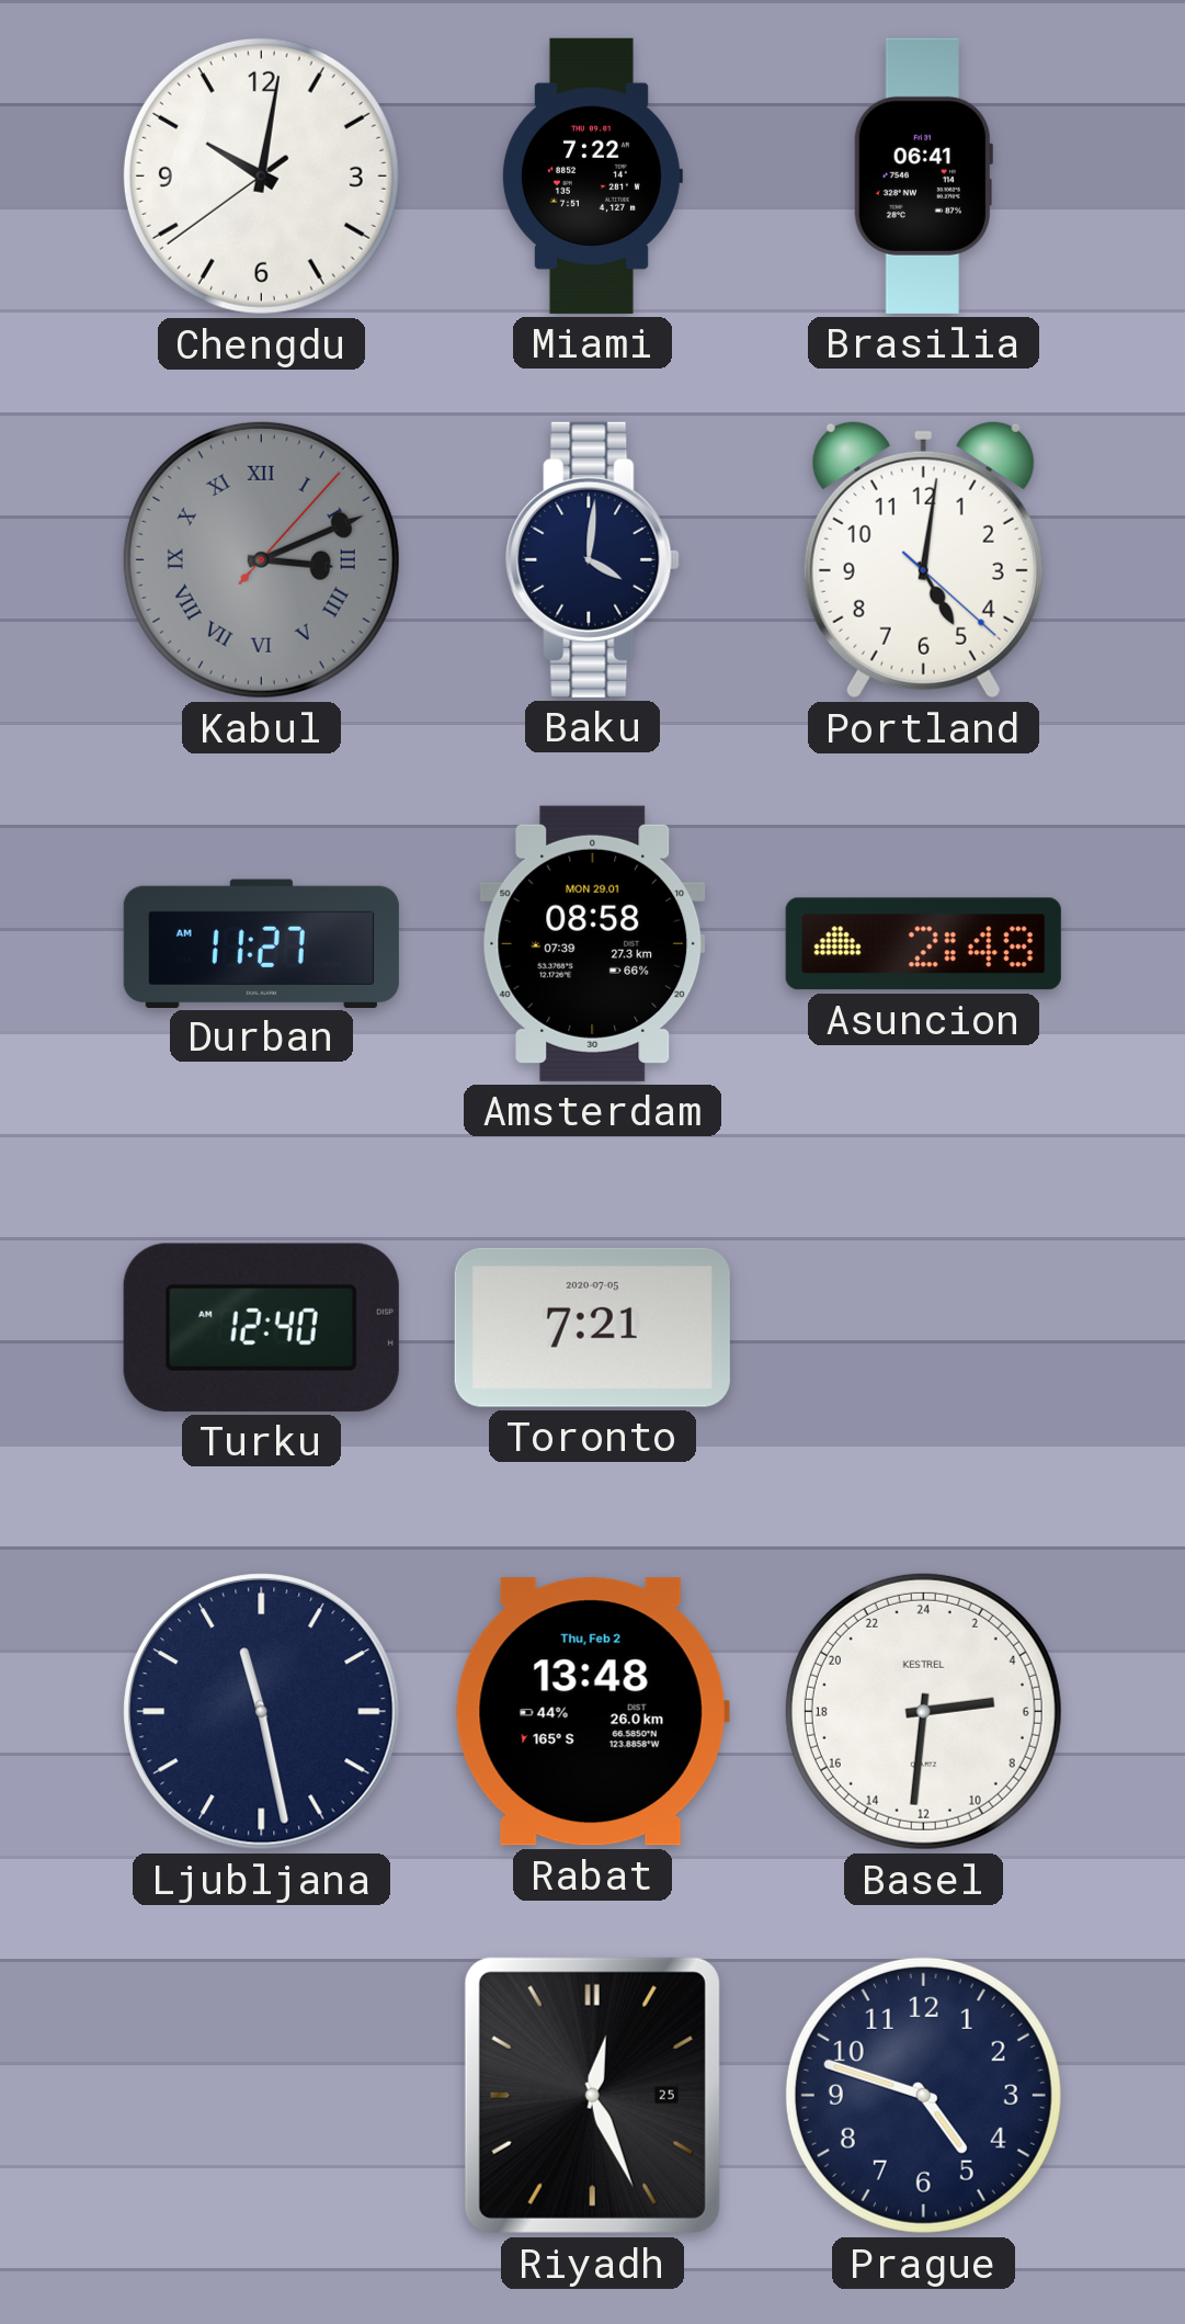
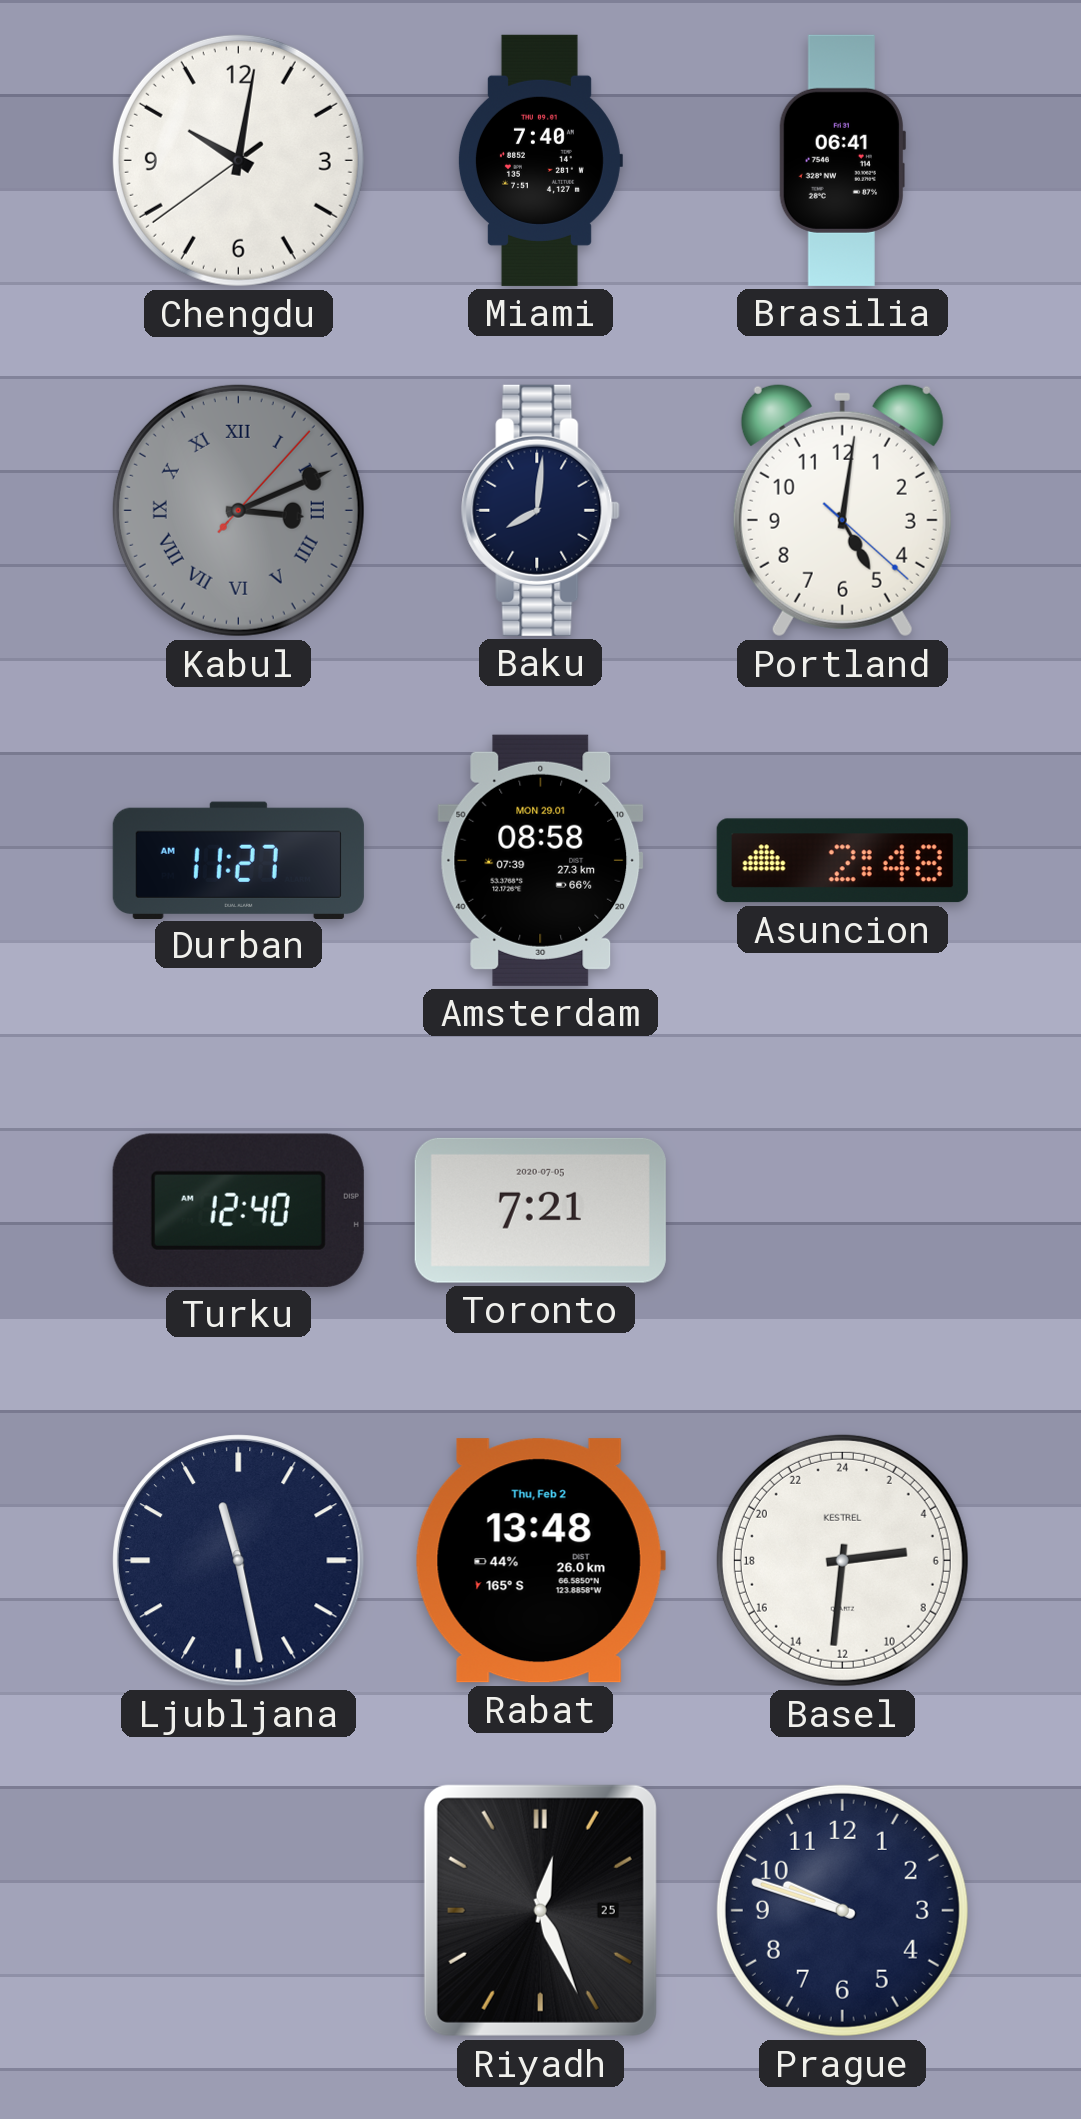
Miami: 7:22 -> 7:40
Baku: 4:01 -> 8:01
Prague: 4:48 -> 9:48
